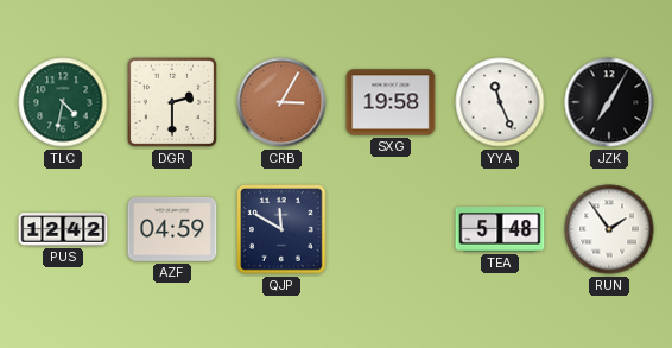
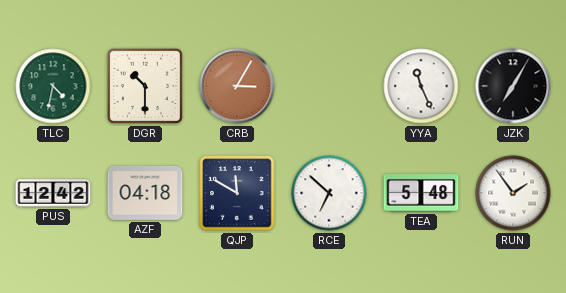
DGR: 2:30 -> 10:30
SXG: 19:58 -> none
AZF: 04:59 -> 04:18
RCE: none -> 6:52
